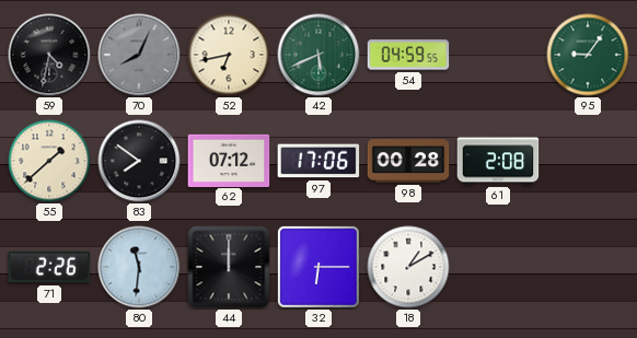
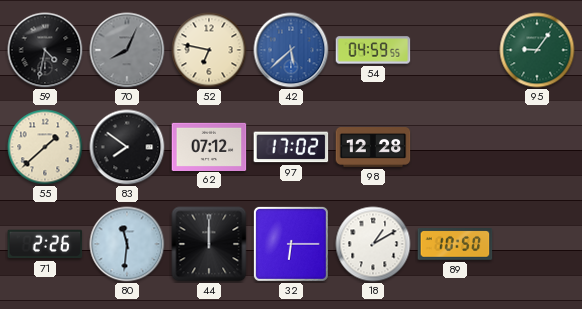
52: 6:43 -> 6:47
42: 5:41 -> 5:38
42 dial: green -> blue
97: 17:06 -> 17:02
98: 00:28 -> 12:28
61: 2:08 -> none
89: none -> 10:50
